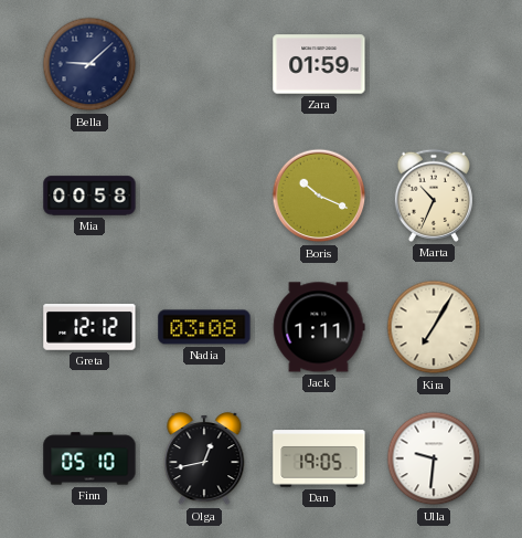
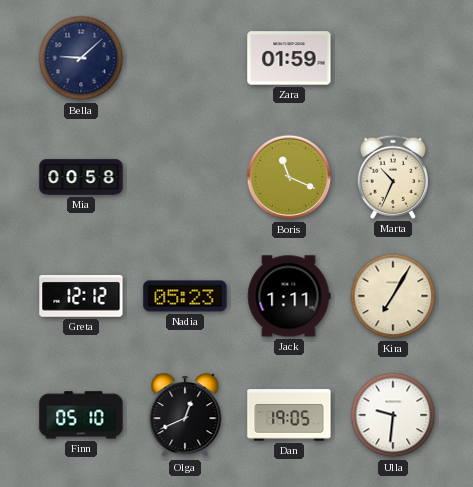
Boris: 10:19 -> 11:19
Nadia: 03:08 -> 05:23
Olga: 12:43 -> 12:41
